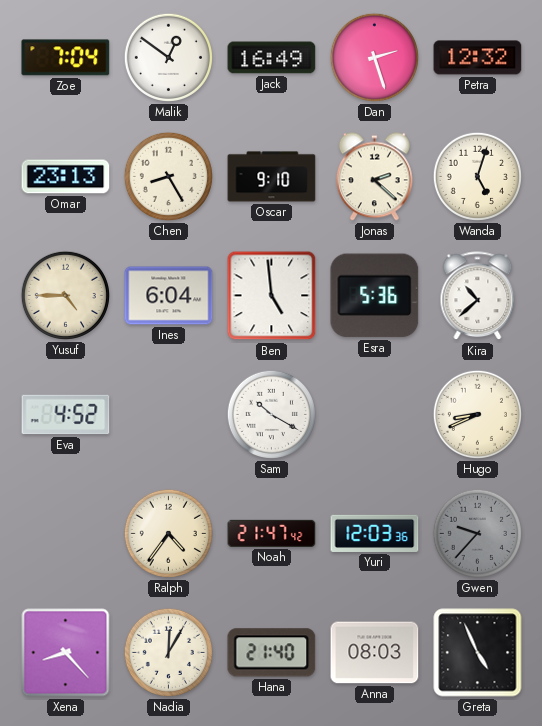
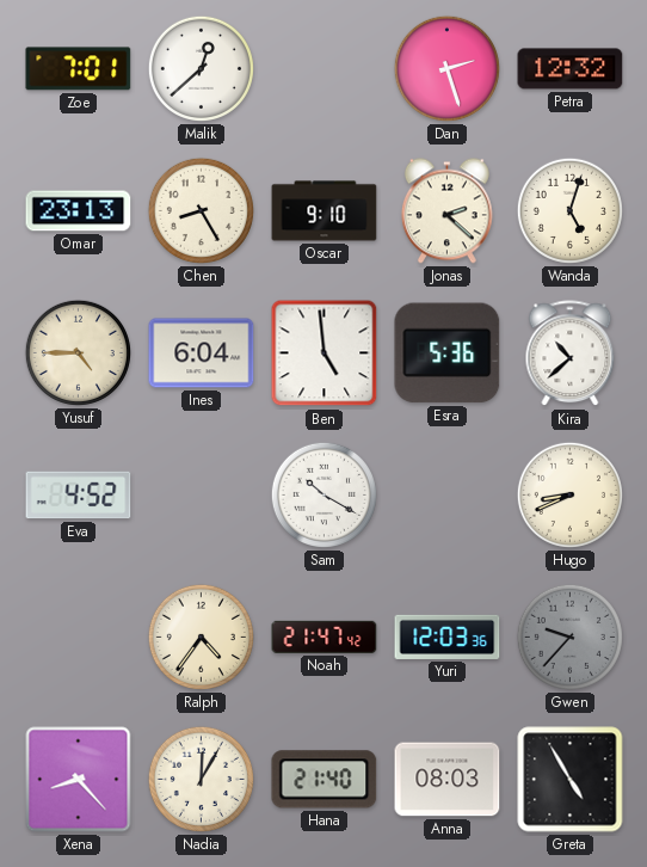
Zoe: 7:04 -> 7:01
Malik: 12:51 -> 12:38
Jack: 16:49 -> none
Greta: 4:56 -> 4:55
